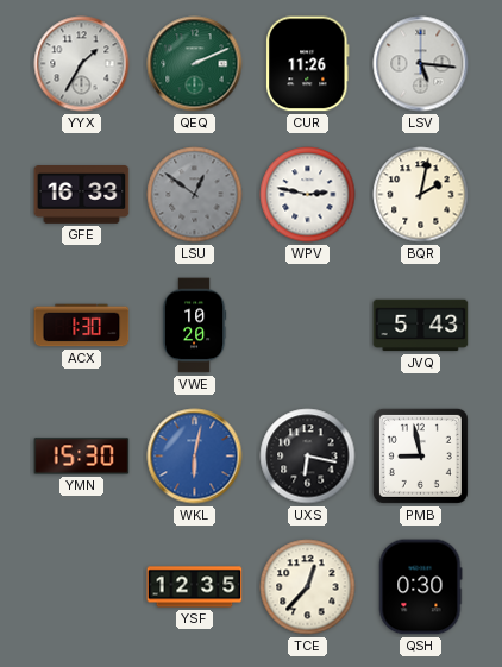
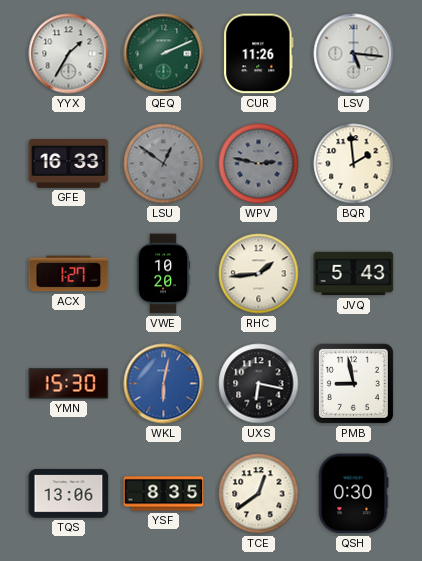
WPV dial: white -> grey
BQR: 2:02 -> 1:59
ACX: 1:30 -> 1:27
RHC: none -> 1:44
TQS: none -> 13:06
YSF: 12:35 -> 8:35
TCE: 12:37 -> 12:39
